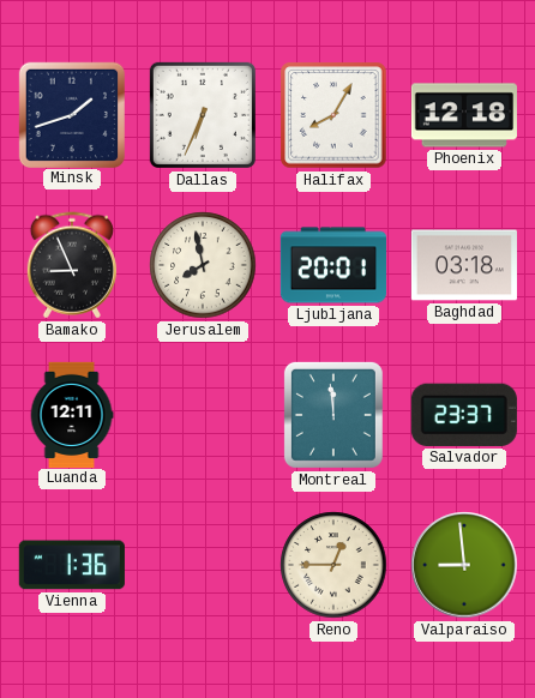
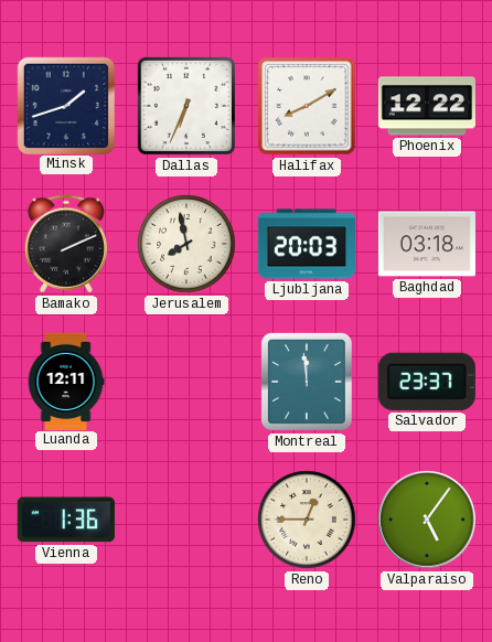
Halifax: 8:05 -> 8:10
Phoenix: 12:18 -> 12:22
Bamako: 8:56 -> 2:11
Ljubljana: 20:01 -> 20:03
Valparaiso: 8:59 -> 5:06
